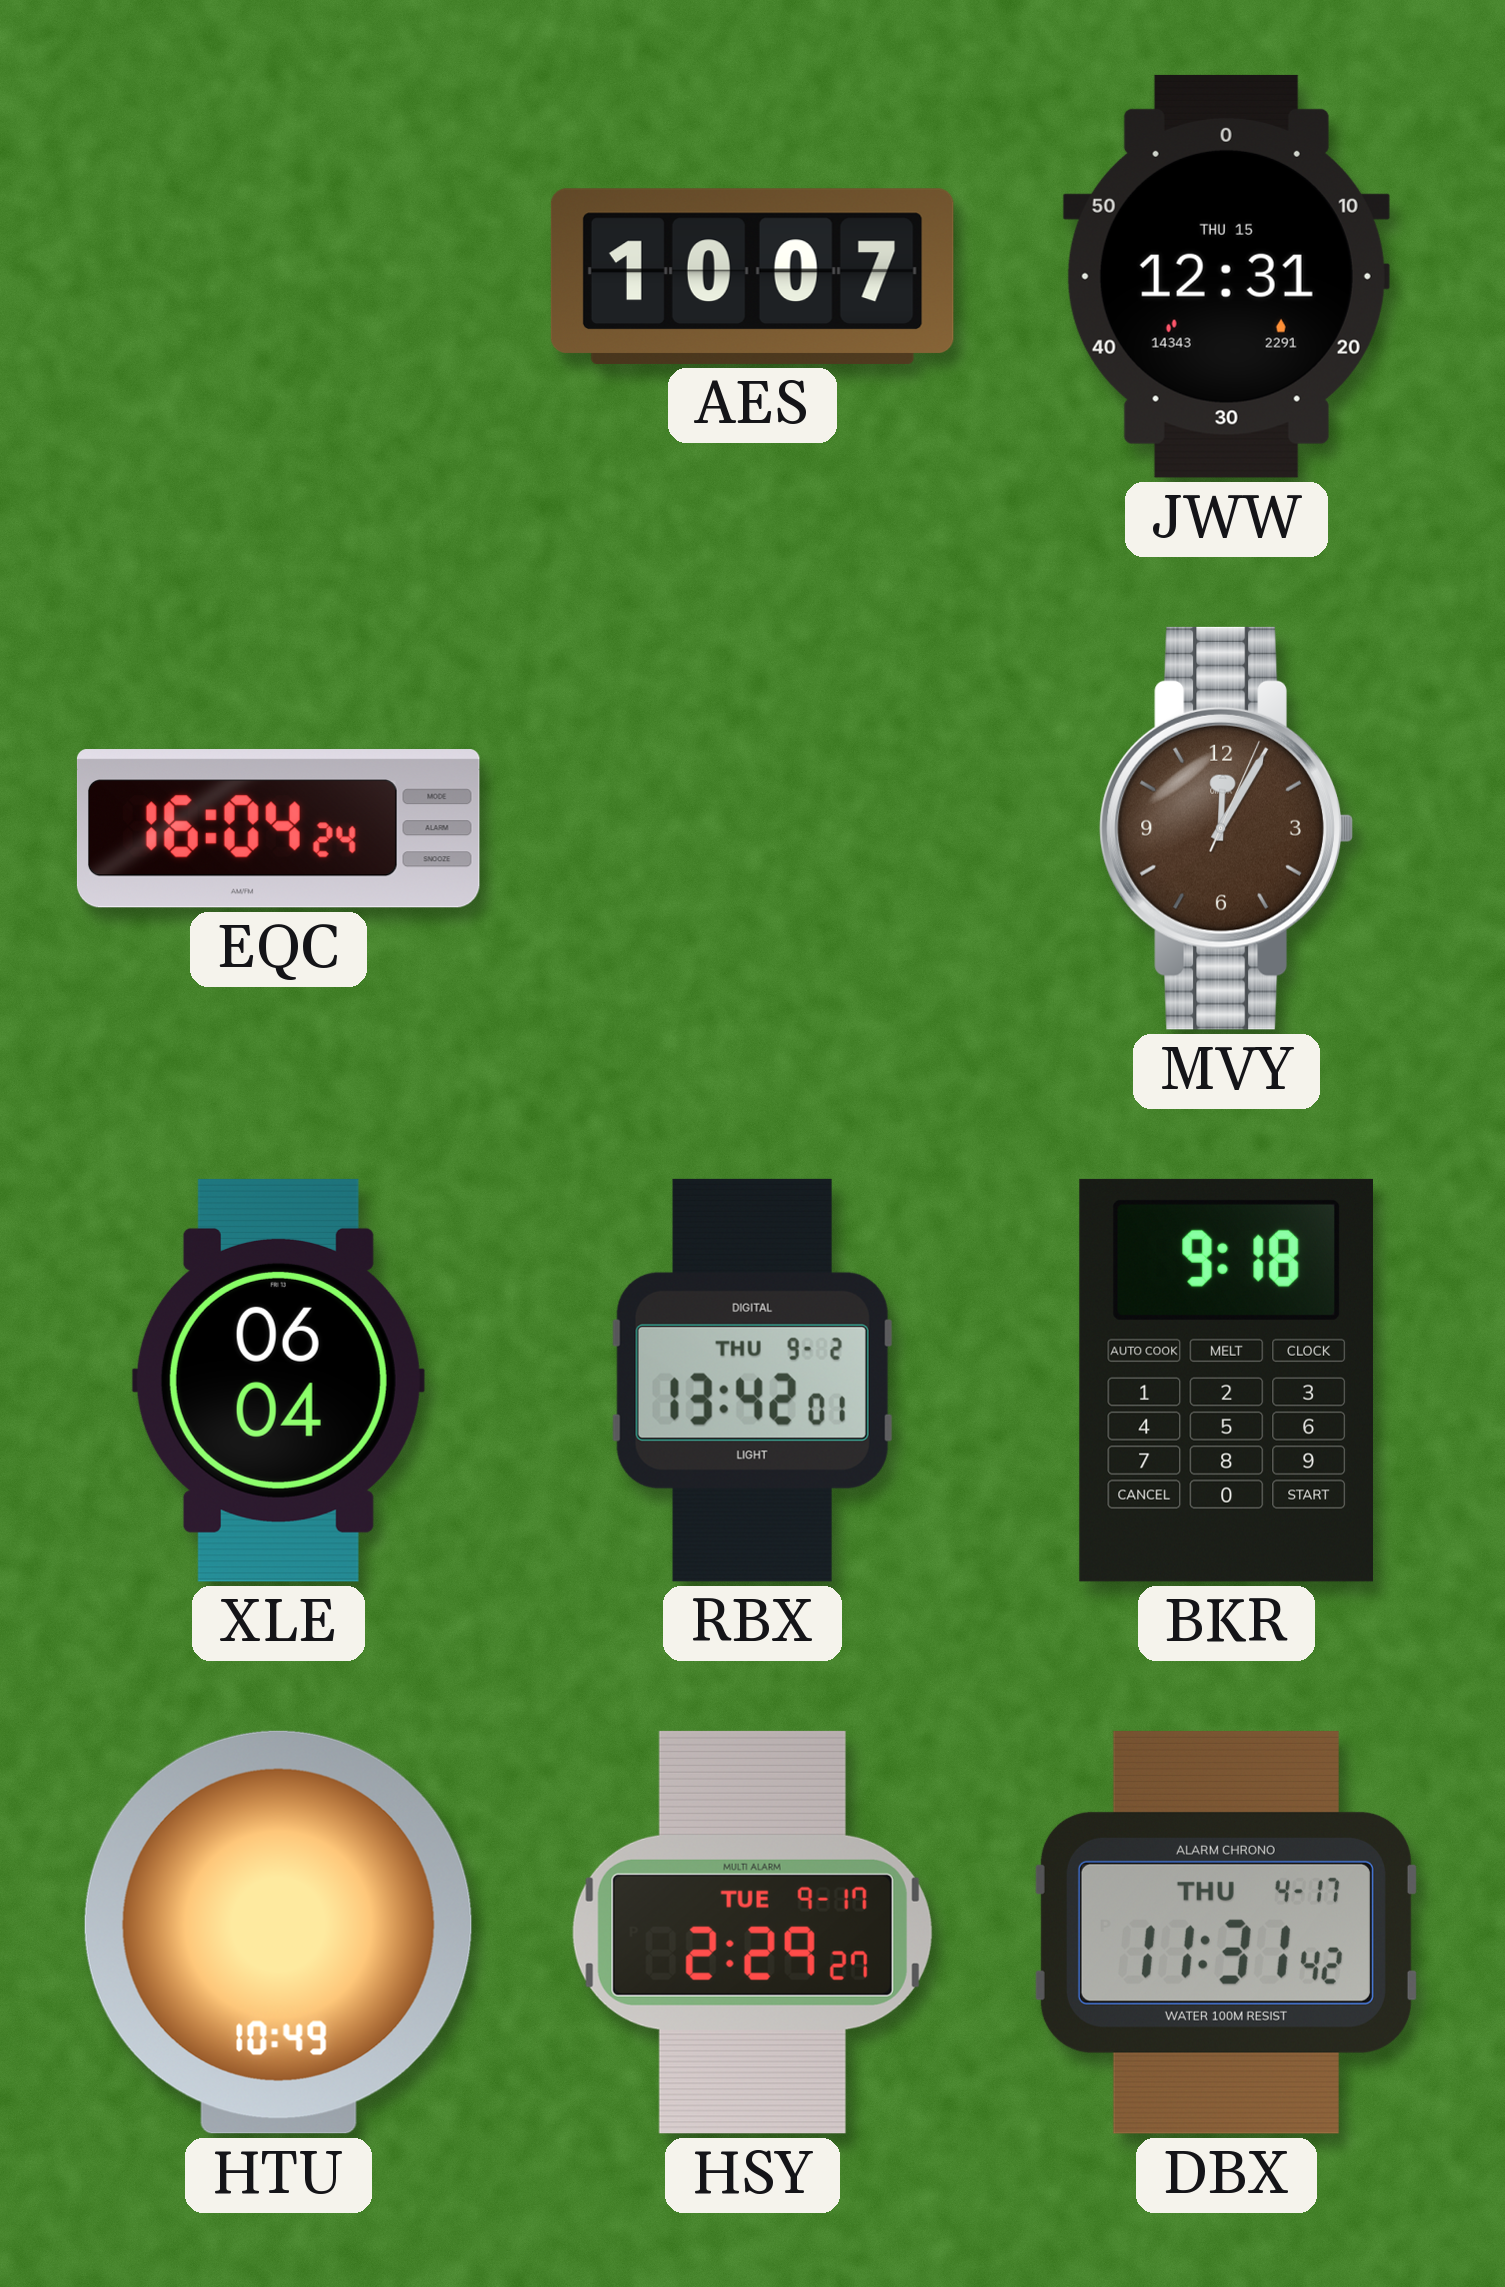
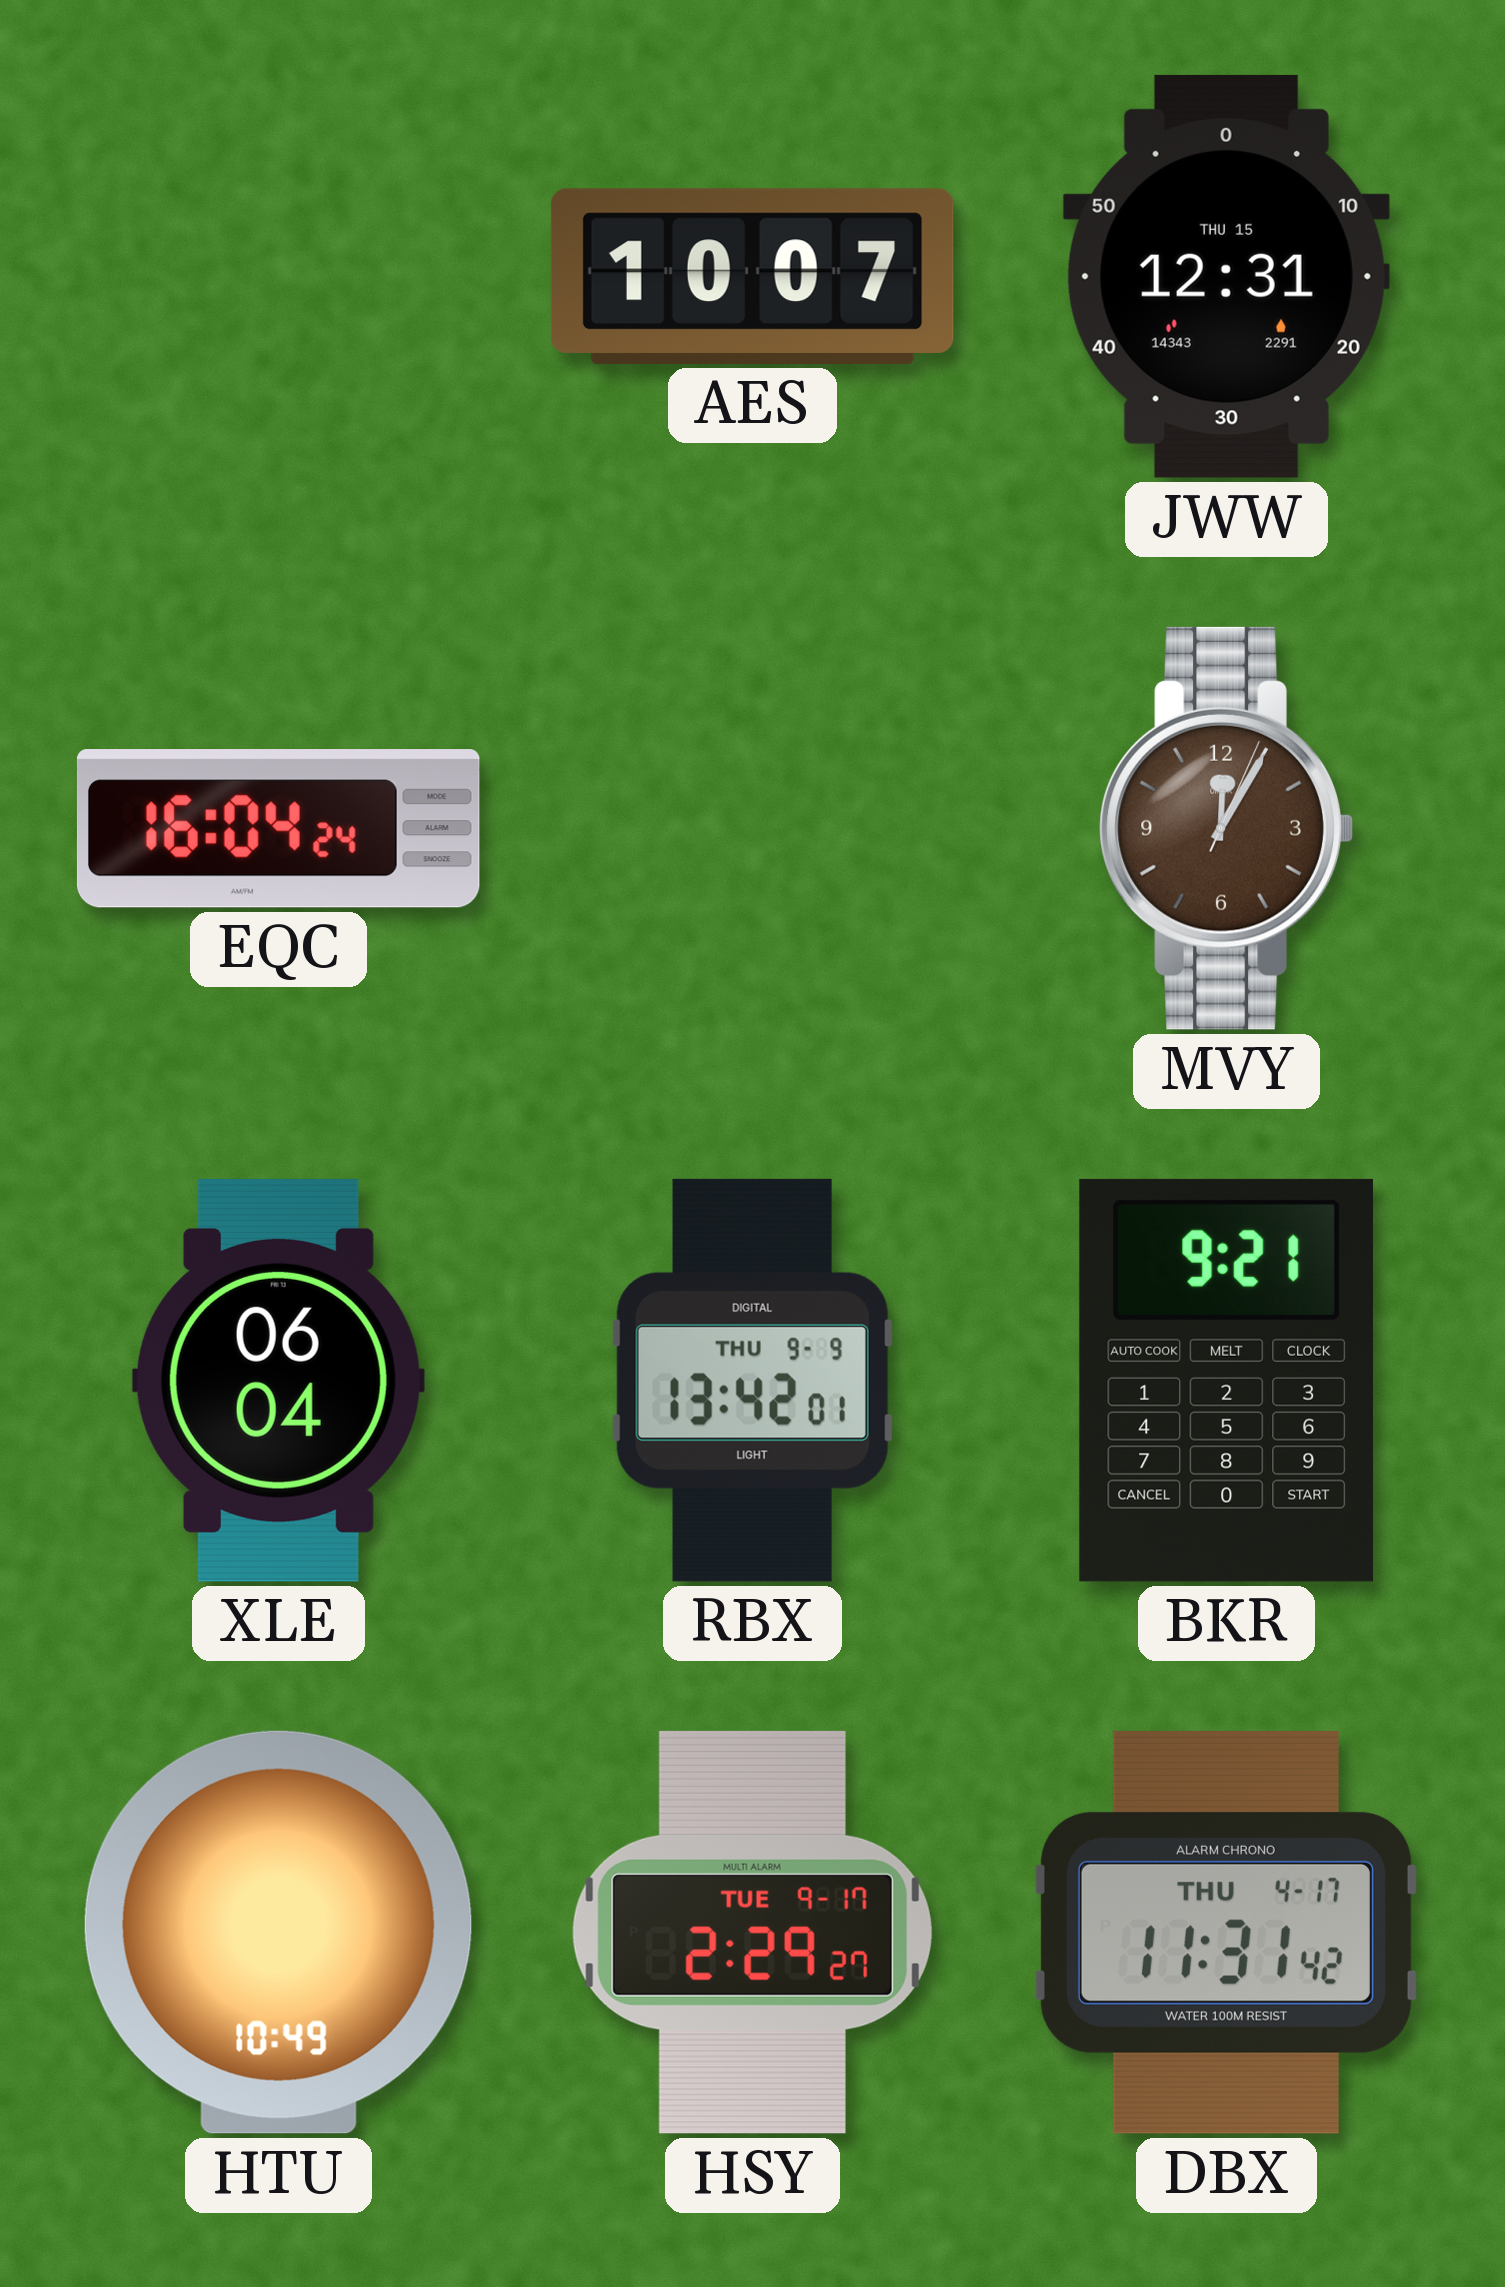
RBX date: THU 9-2 -> THU 9-9
BKR: 9:18 -> 9:21
